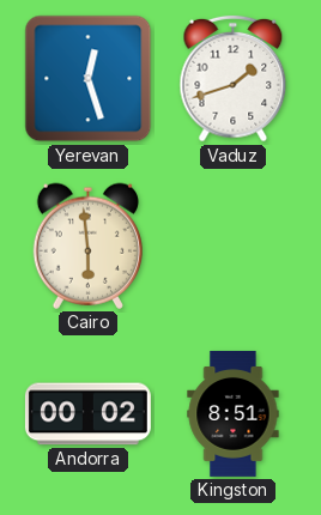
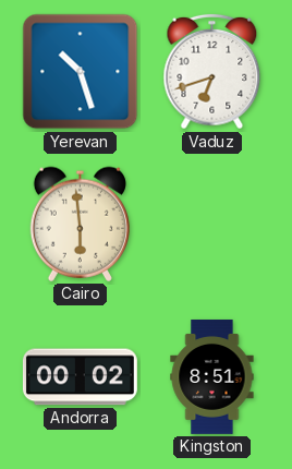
Yerevan: 12:27 -> 10:27
Vaduz: 1:42 -> 6:42
